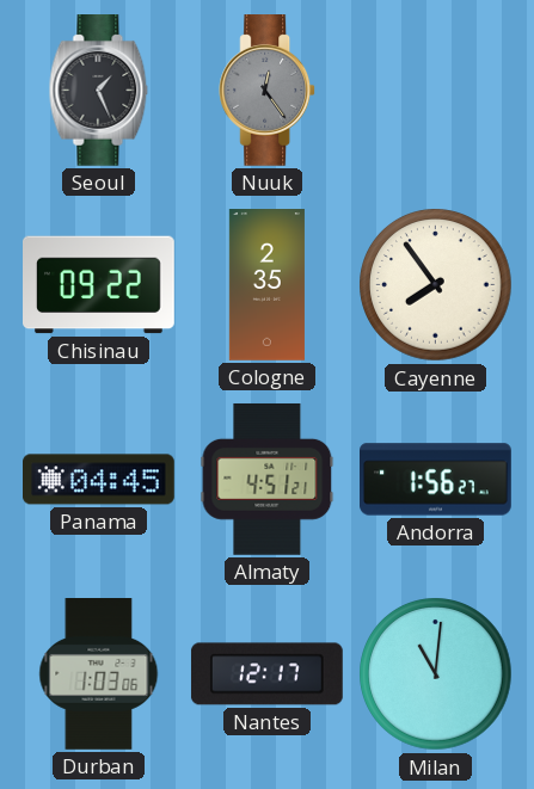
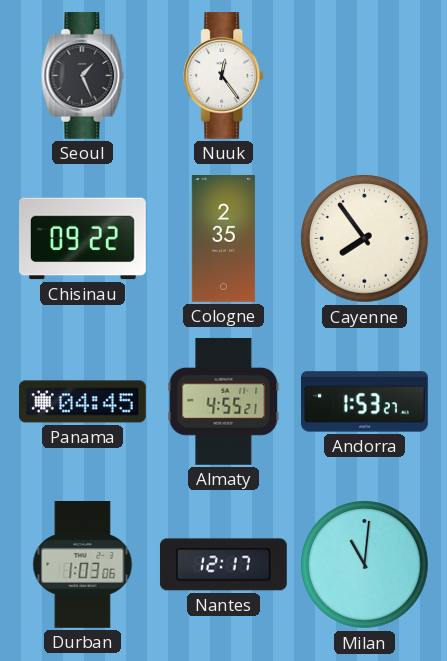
Nuuk dial: grey -> white
Almaty: 4:51 -> 4:55
Andorra: 1:56 -> 1:53
